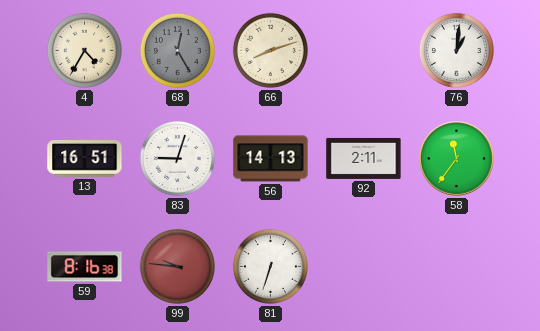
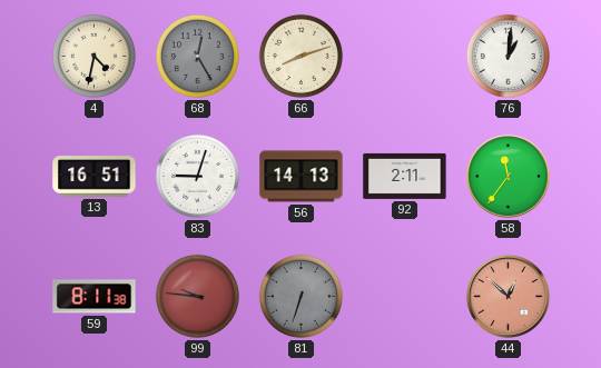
4: 4:35 -> 4:32
59: 8:16 -> 8:11
81 dial: white -> grey
44: none -> 12:52
